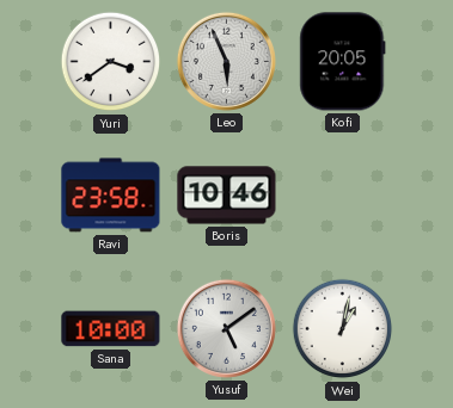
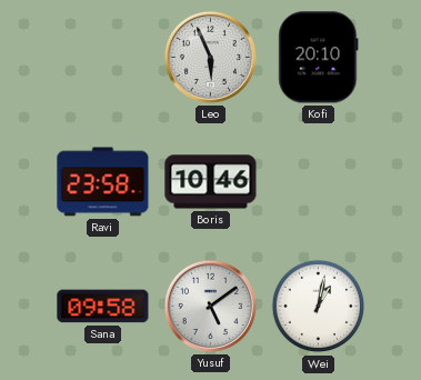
Yuri: 3:39 -> none
Kofi: 20:05 -> 20:10
Sana: 10:00 -> 09:58
